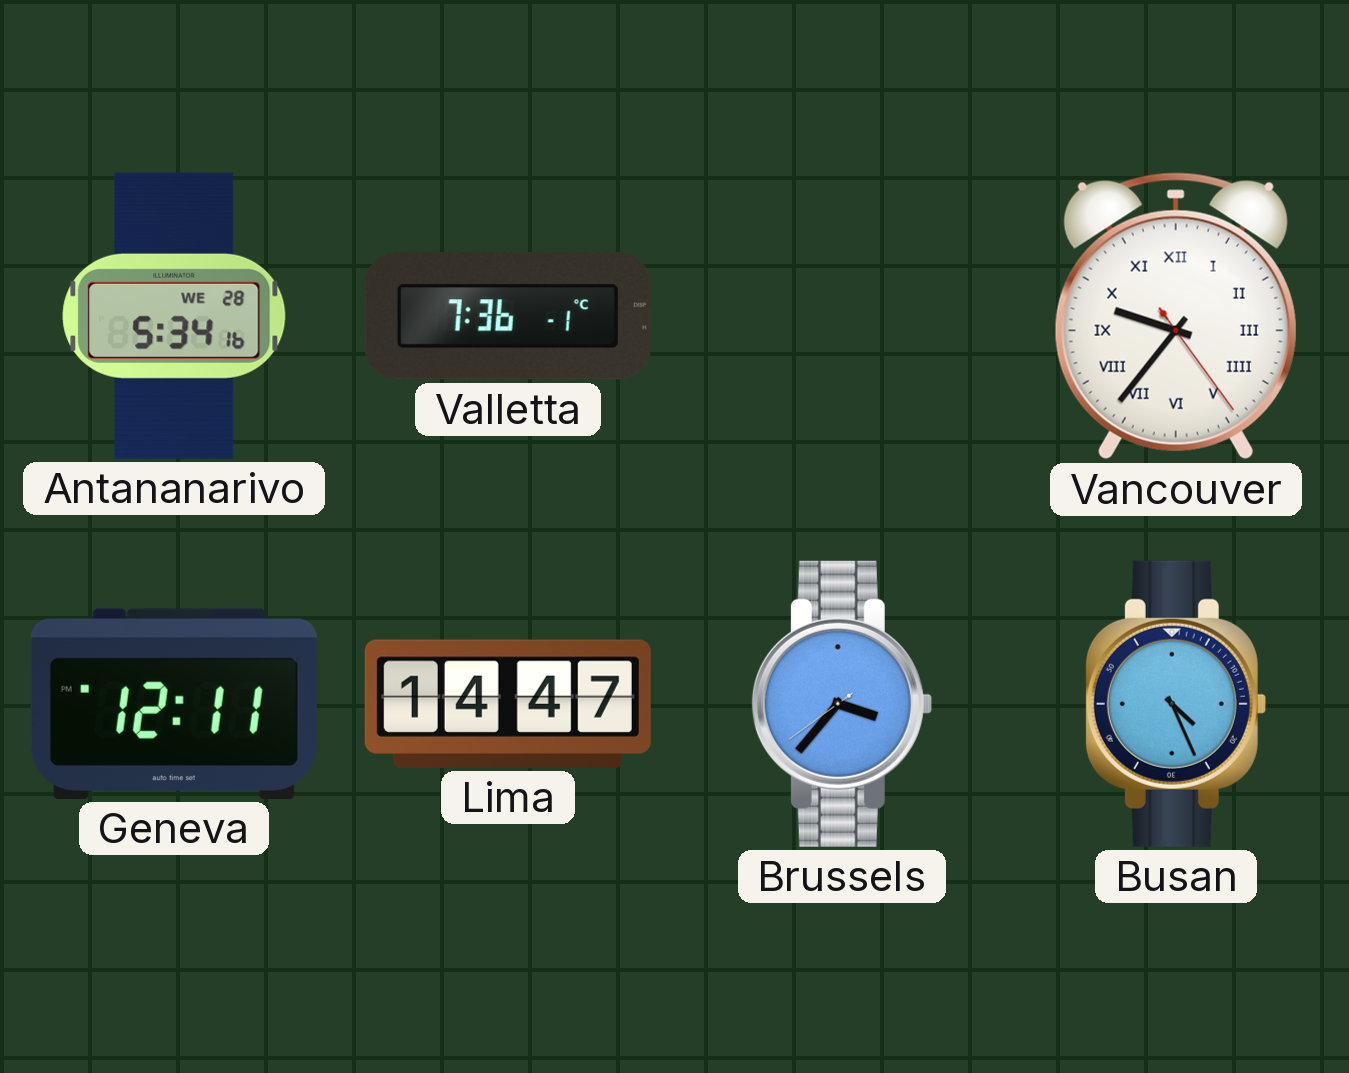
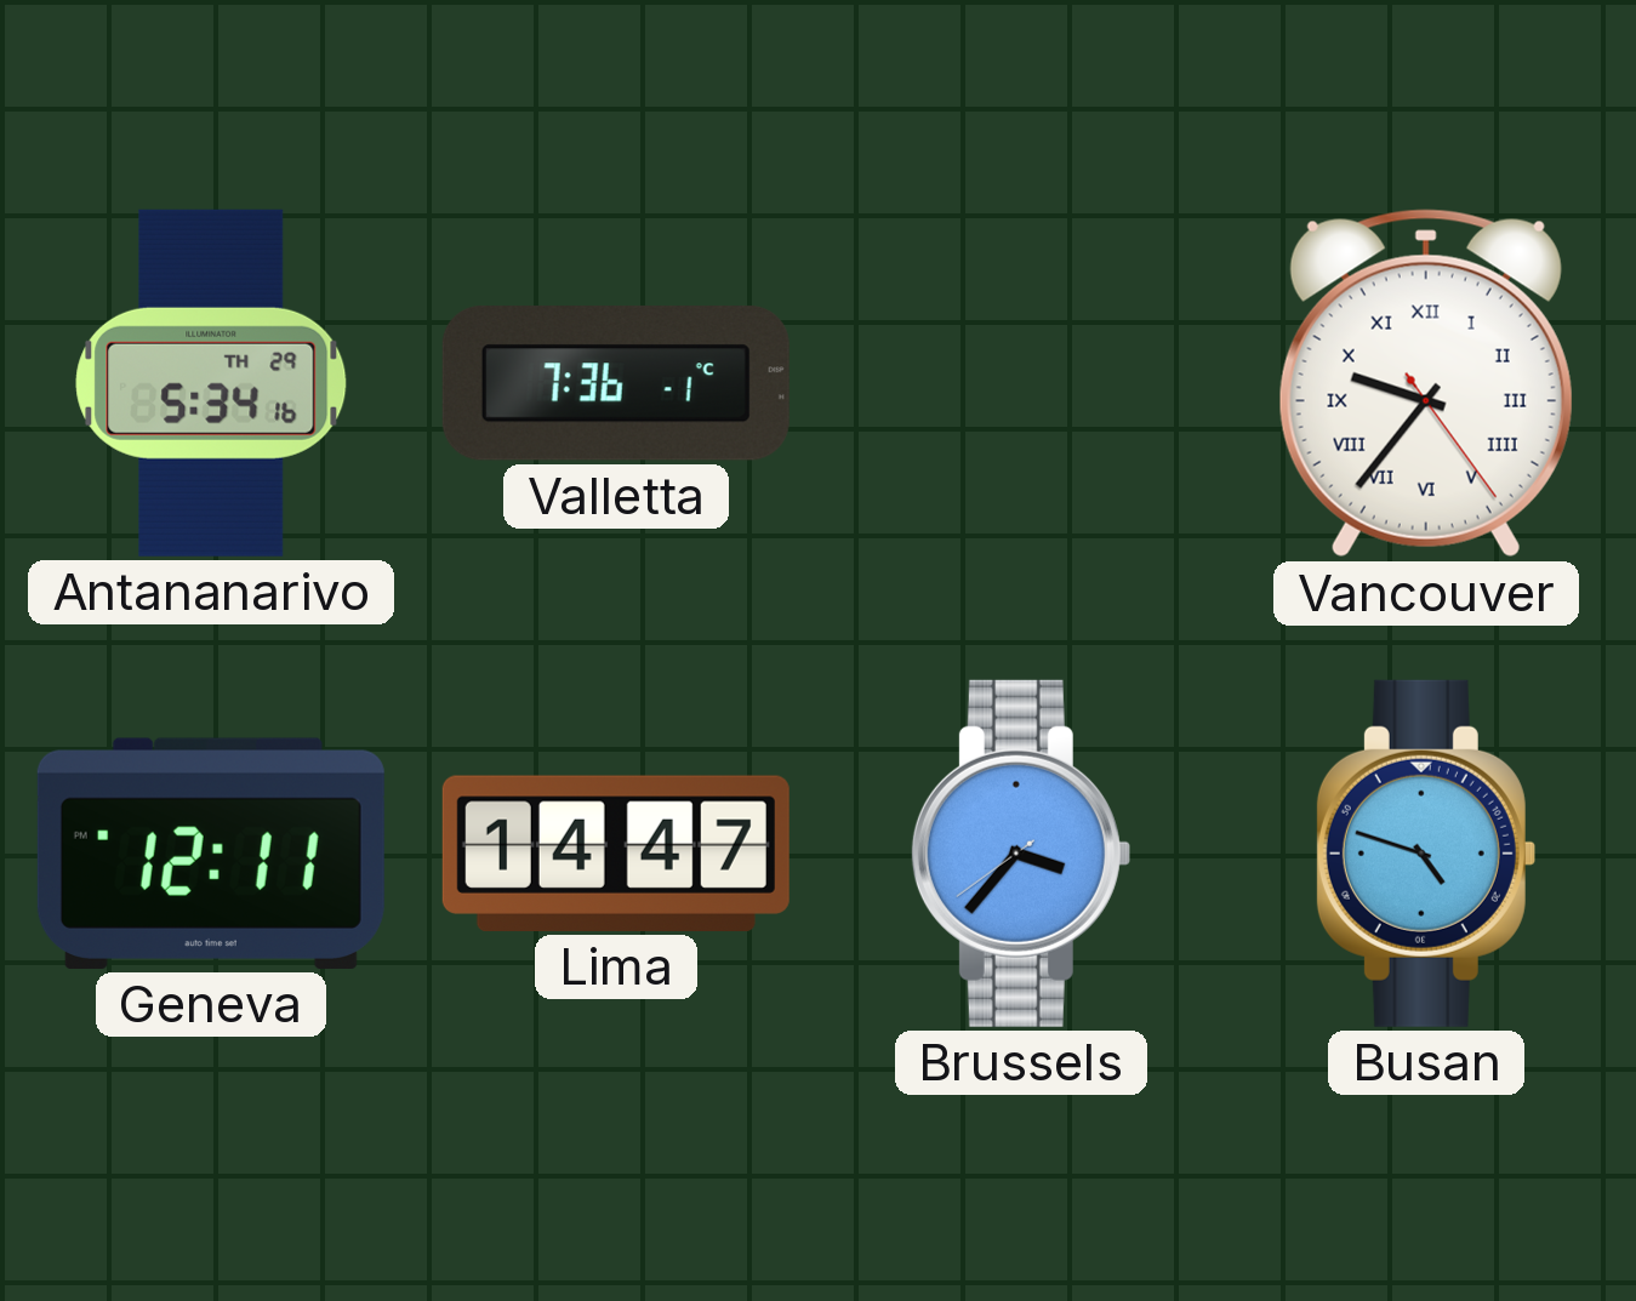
Antananarivo date: WE 28 -> TH 29
Busan: 4:26 -> 4:48
